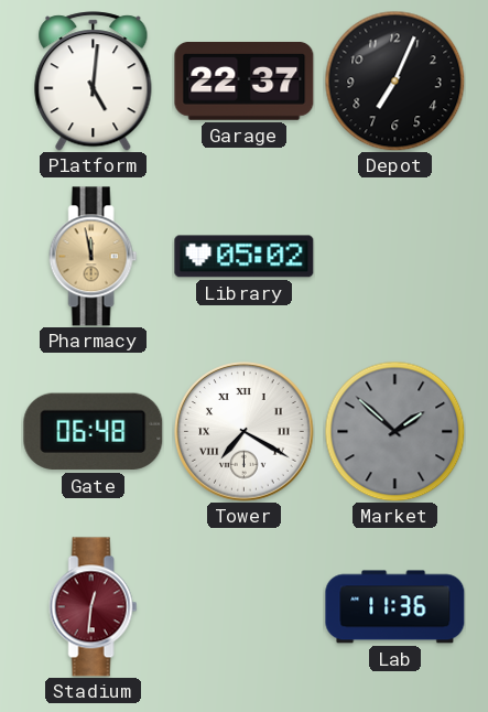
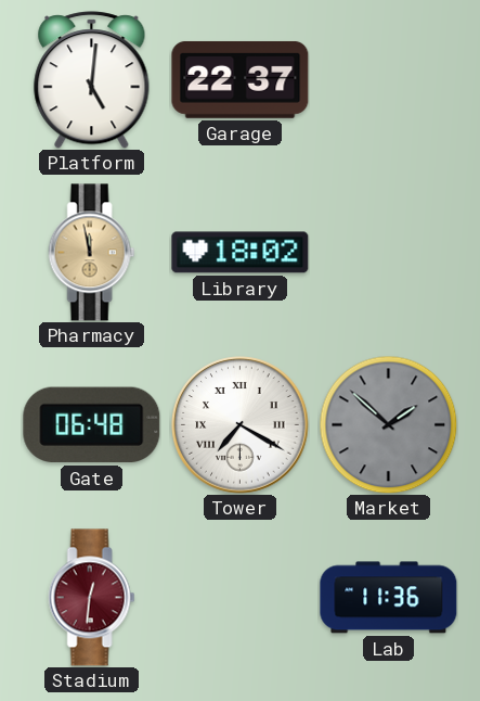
Depot: 7:04 -> none
Library: 05:02 -> 18:02
